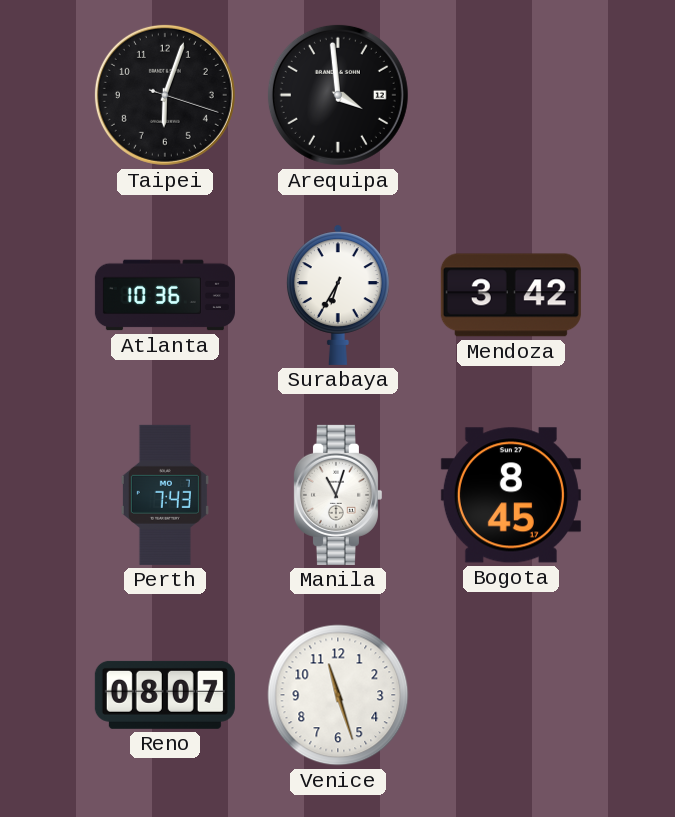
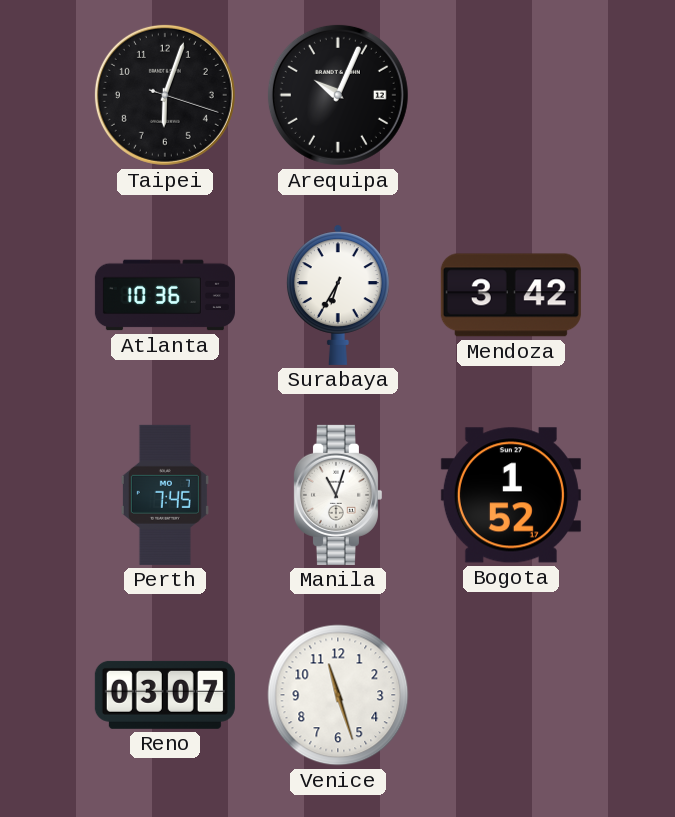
Arequipa: 3:59 -> 10:04
Perth: 7:43 -> 7:45
Bogota: 8:45 -> 1:52
Reno: 08:07 -> 03:07
